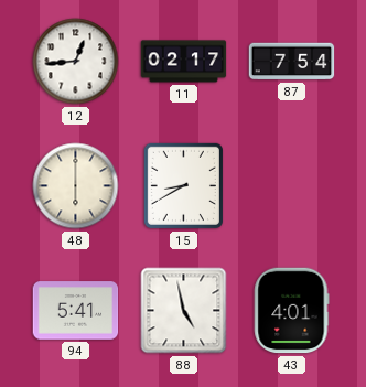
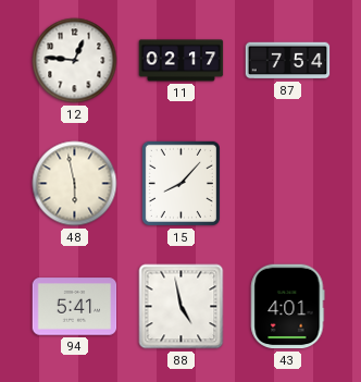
12: 12:44 -> 12:46
48: 6:00 -> 5:58
15: 8:40 -> 8:07
